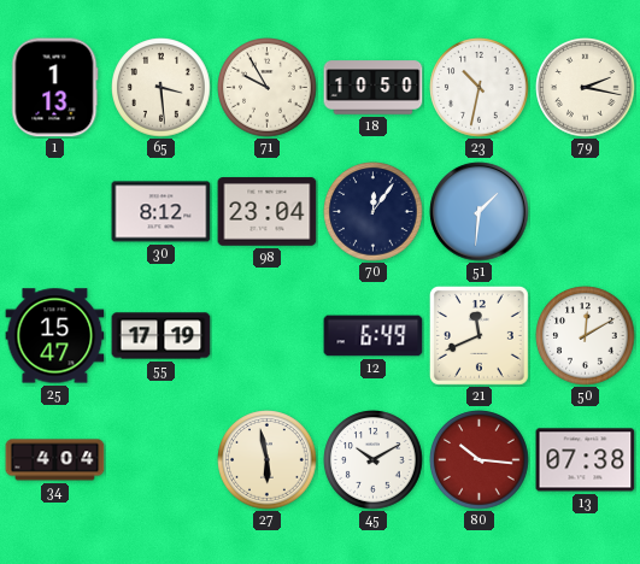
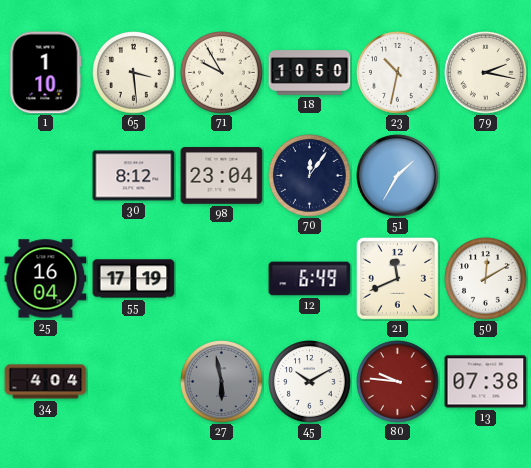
1: 1:13 -> 1:10
51: 1:31 -> 1:35
25: 15:47 -> 16:04
27 dial: cream -> grey
80: 10:16 -> 9:46
